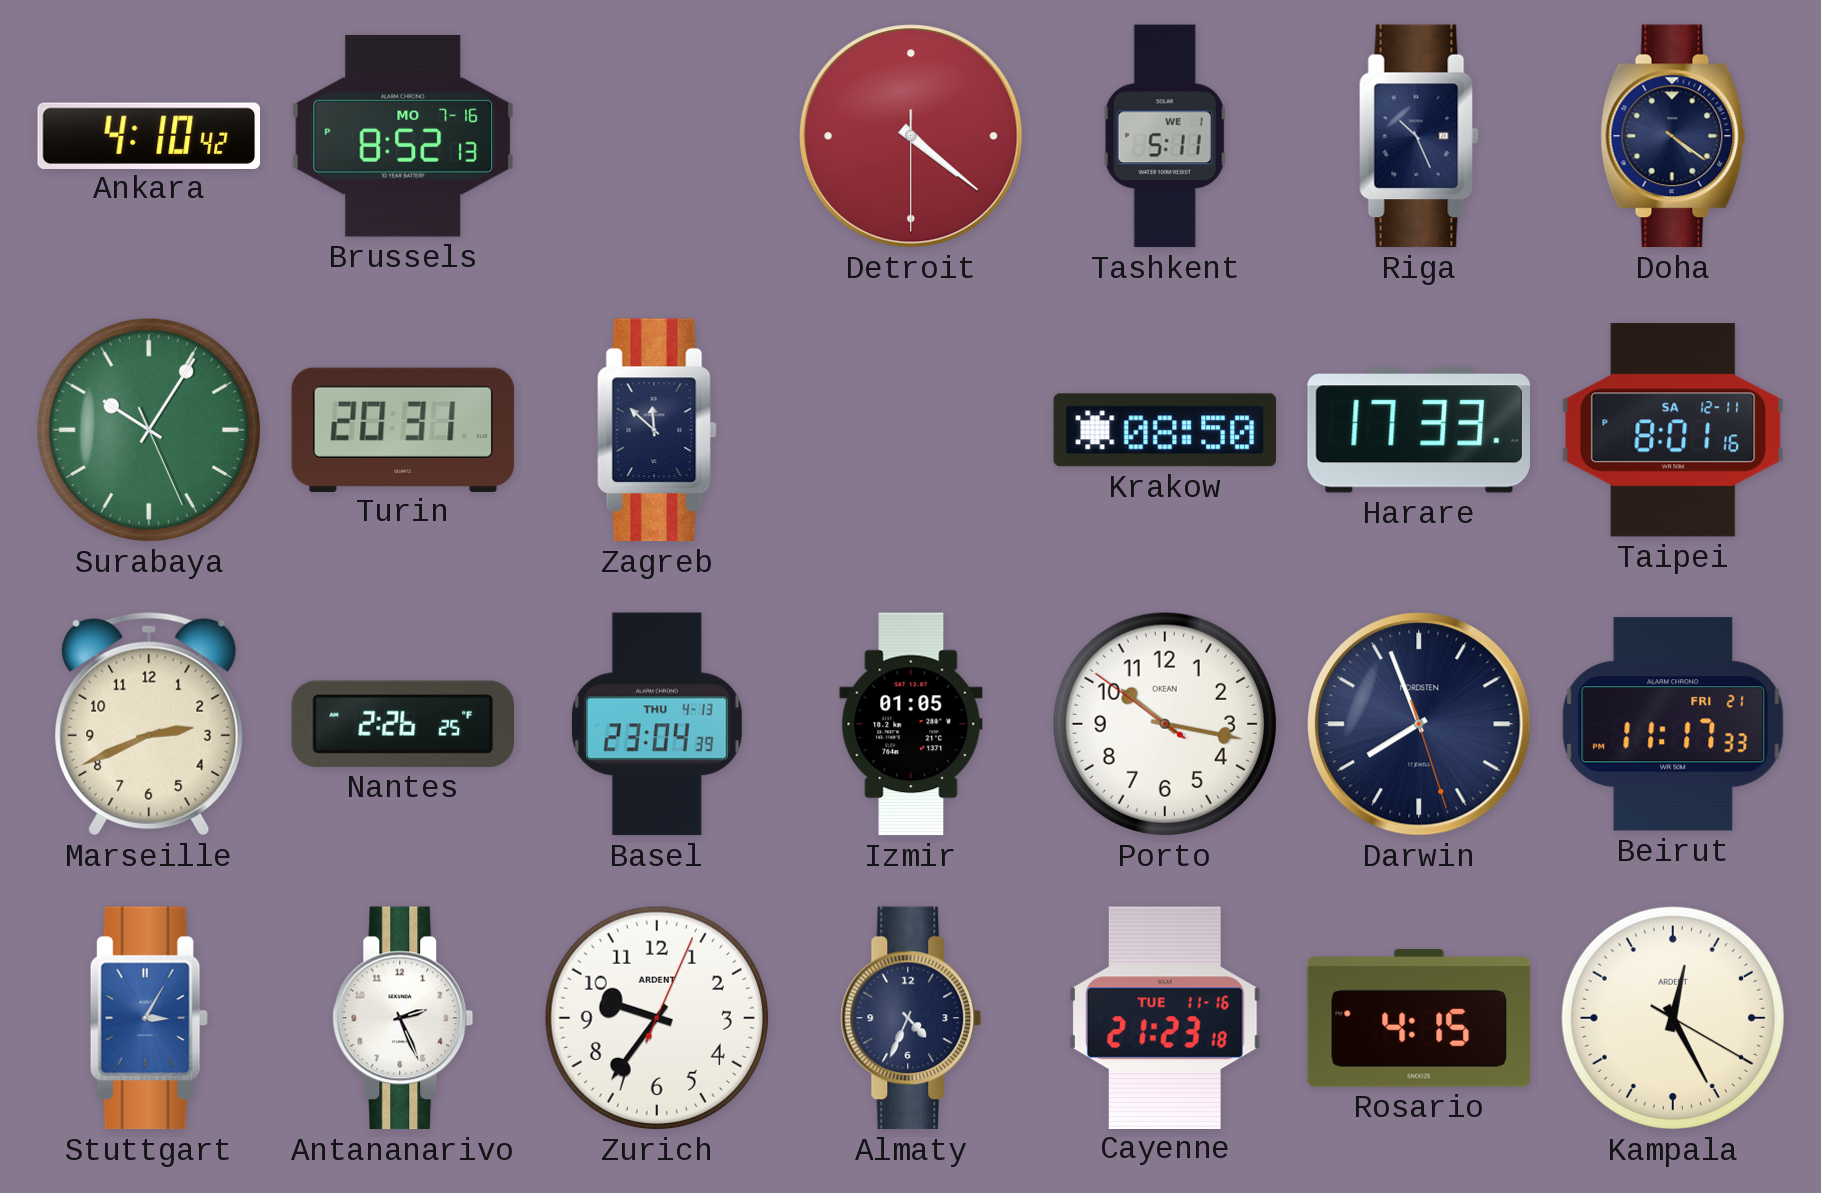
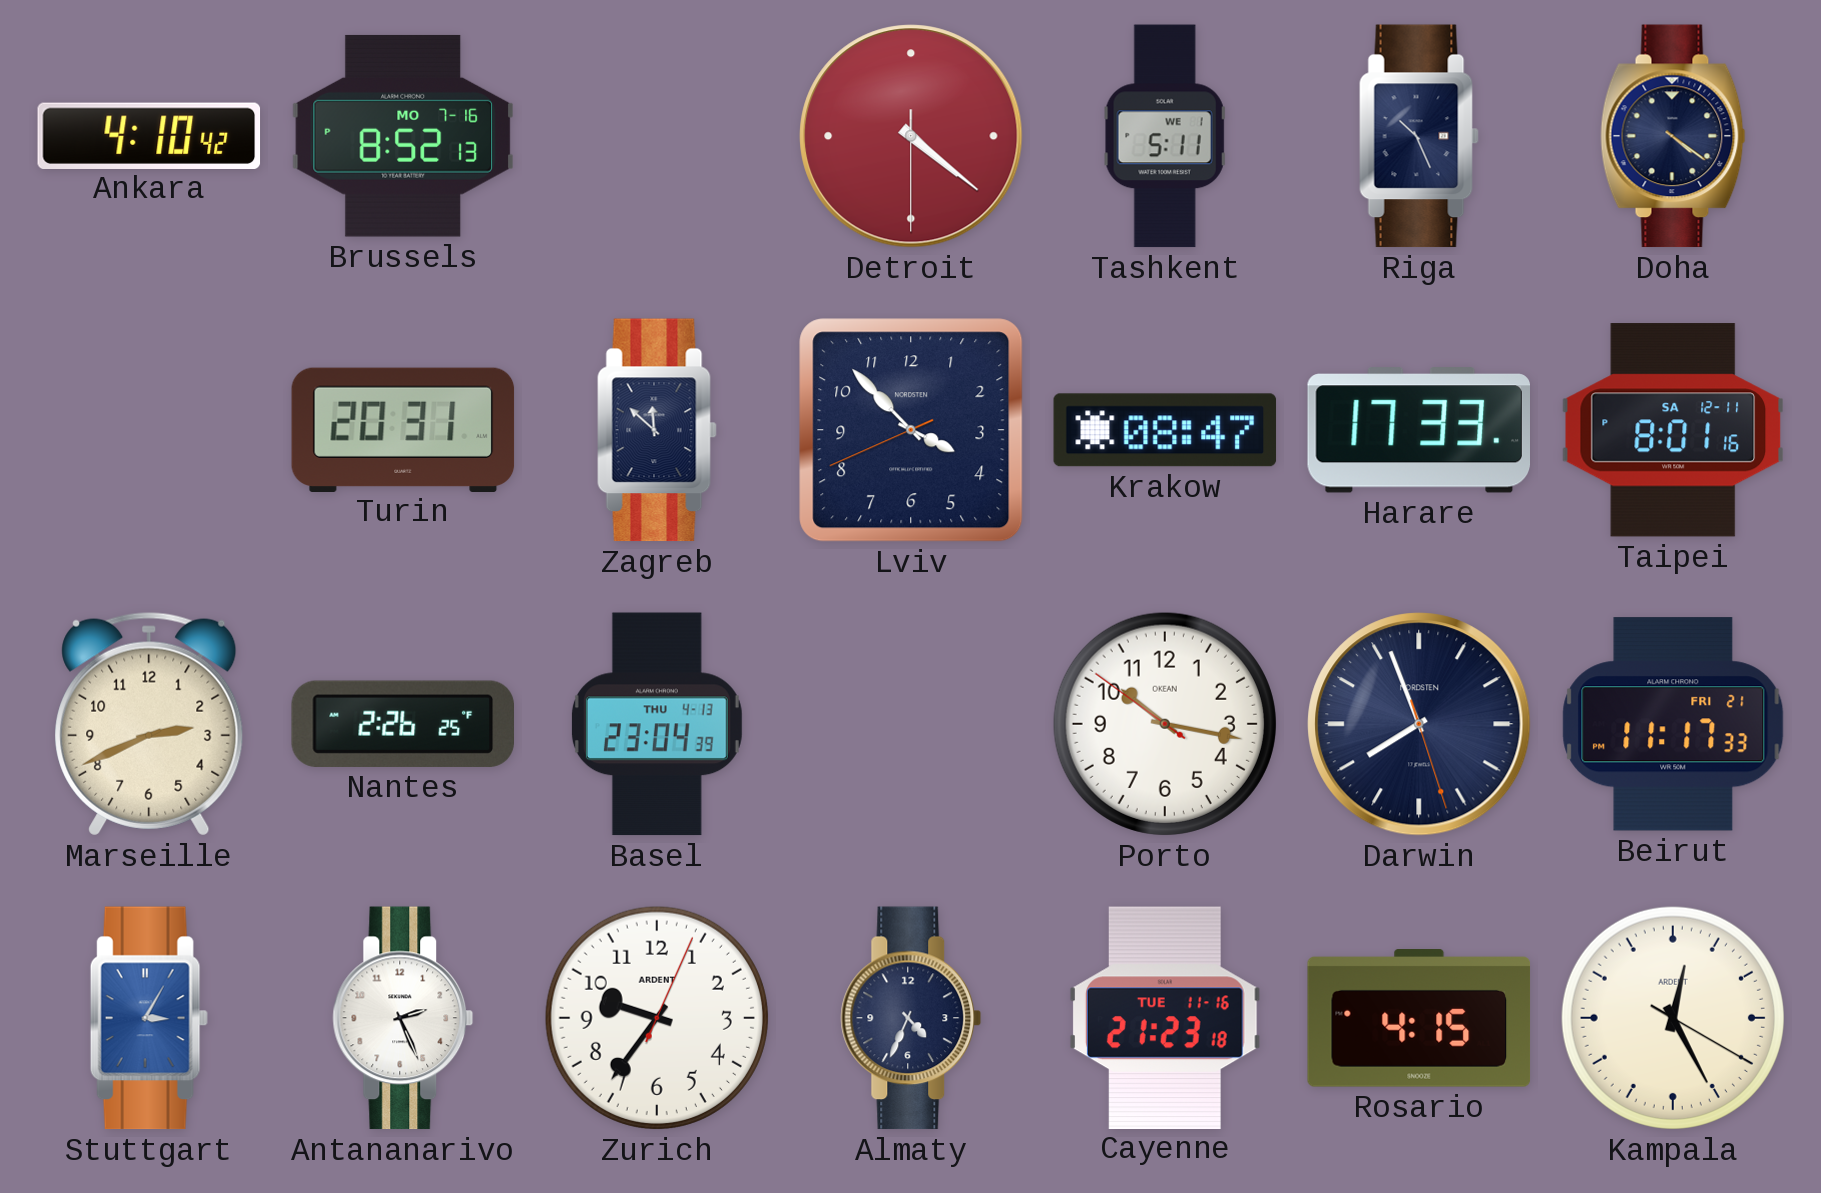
Surabaya: 10:05 -> none
Lviv: none -> 3:52
Krakow: 08:50 -> 08:47
Izmir: 01:05 -> none
